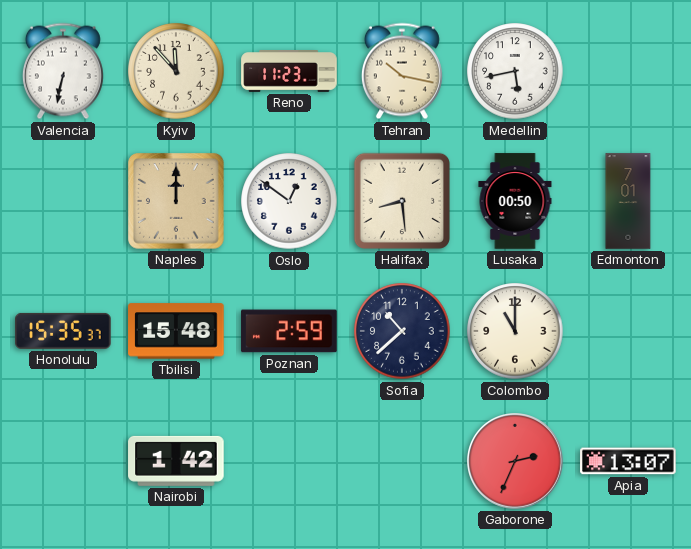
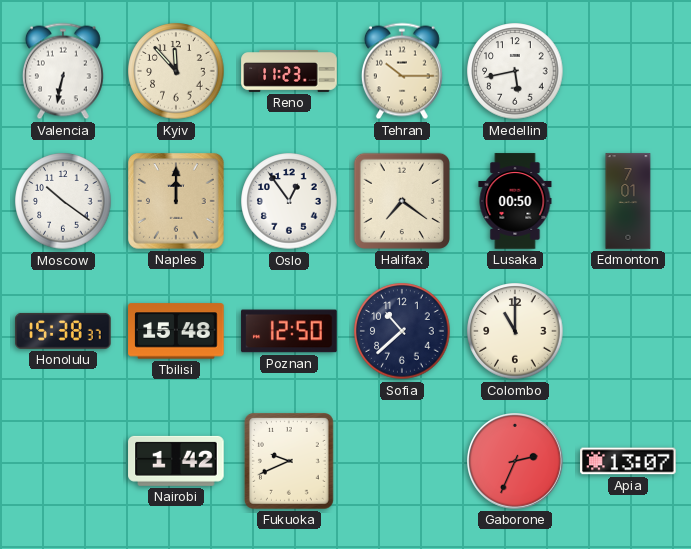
Tehran: 10:17 -> 10:15
Moscow: none -> 10:21
Oslo: 12:51 -> 12:54
Halifax: 8:29 -> 7:21
Honolulu: 15:35 -> 15:38
Poznan: 2:59 -> 12:50
Fukuoka: none -> 9:41
